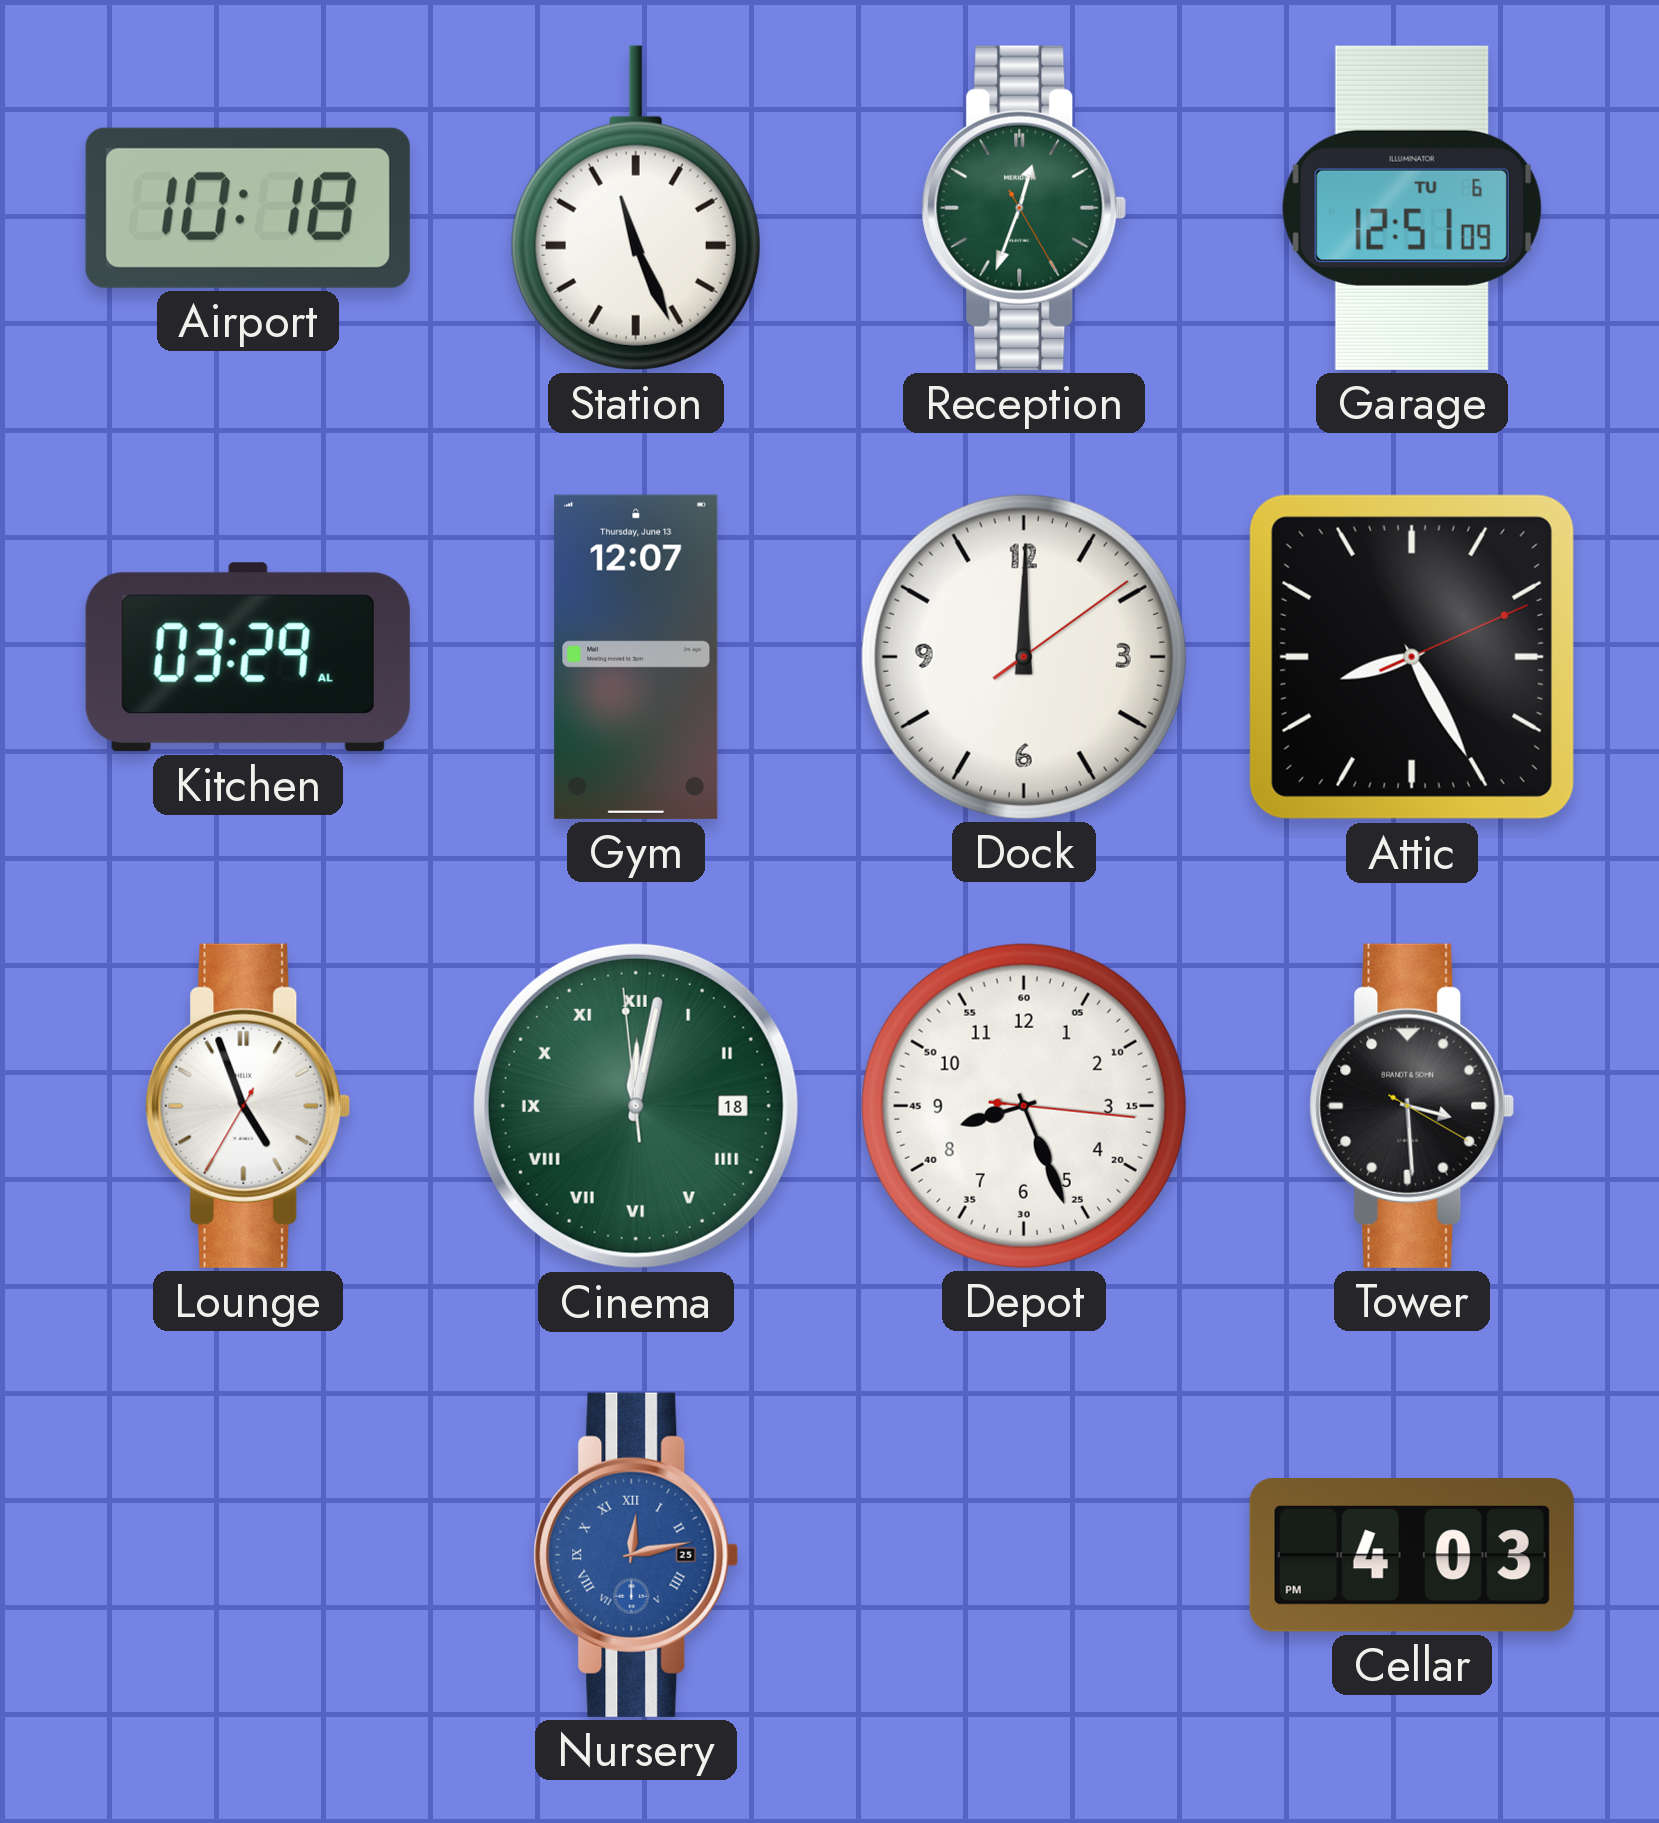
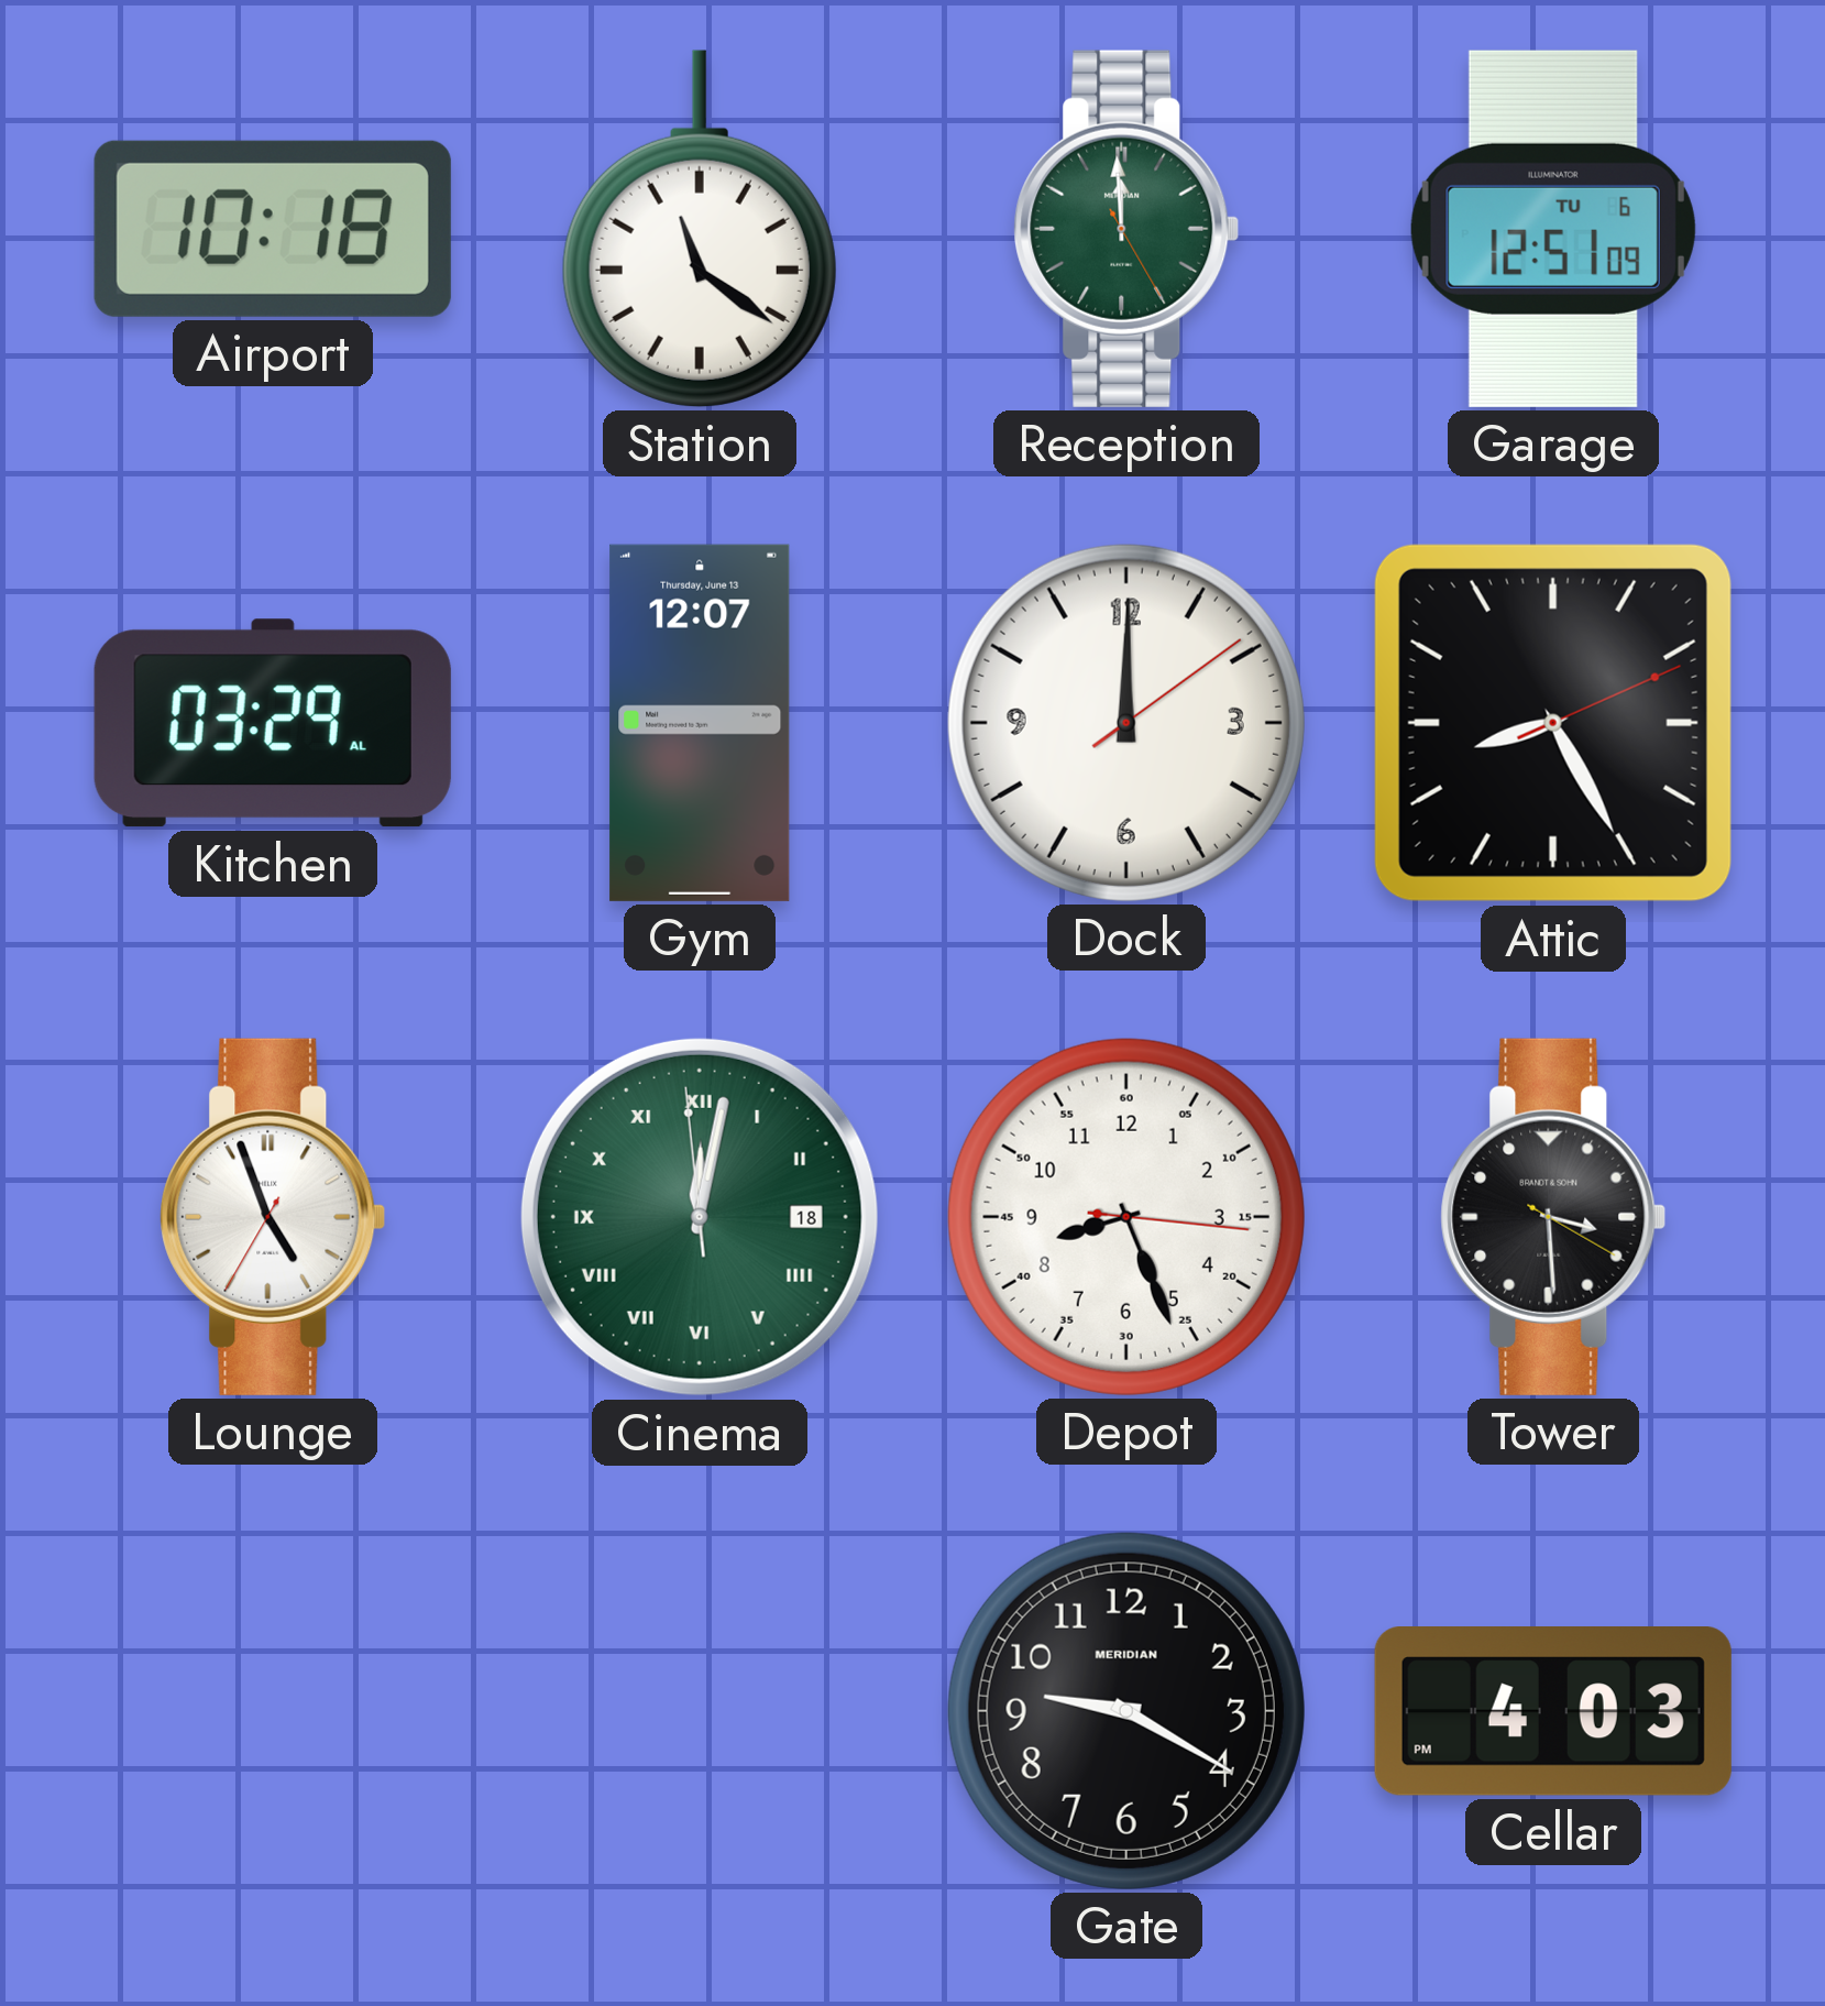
Station: 11:26 -> 11:21
Reception: 12:33 -> 11:59
Nursery: 12:13 -> none
Gate: none -> 9:20
